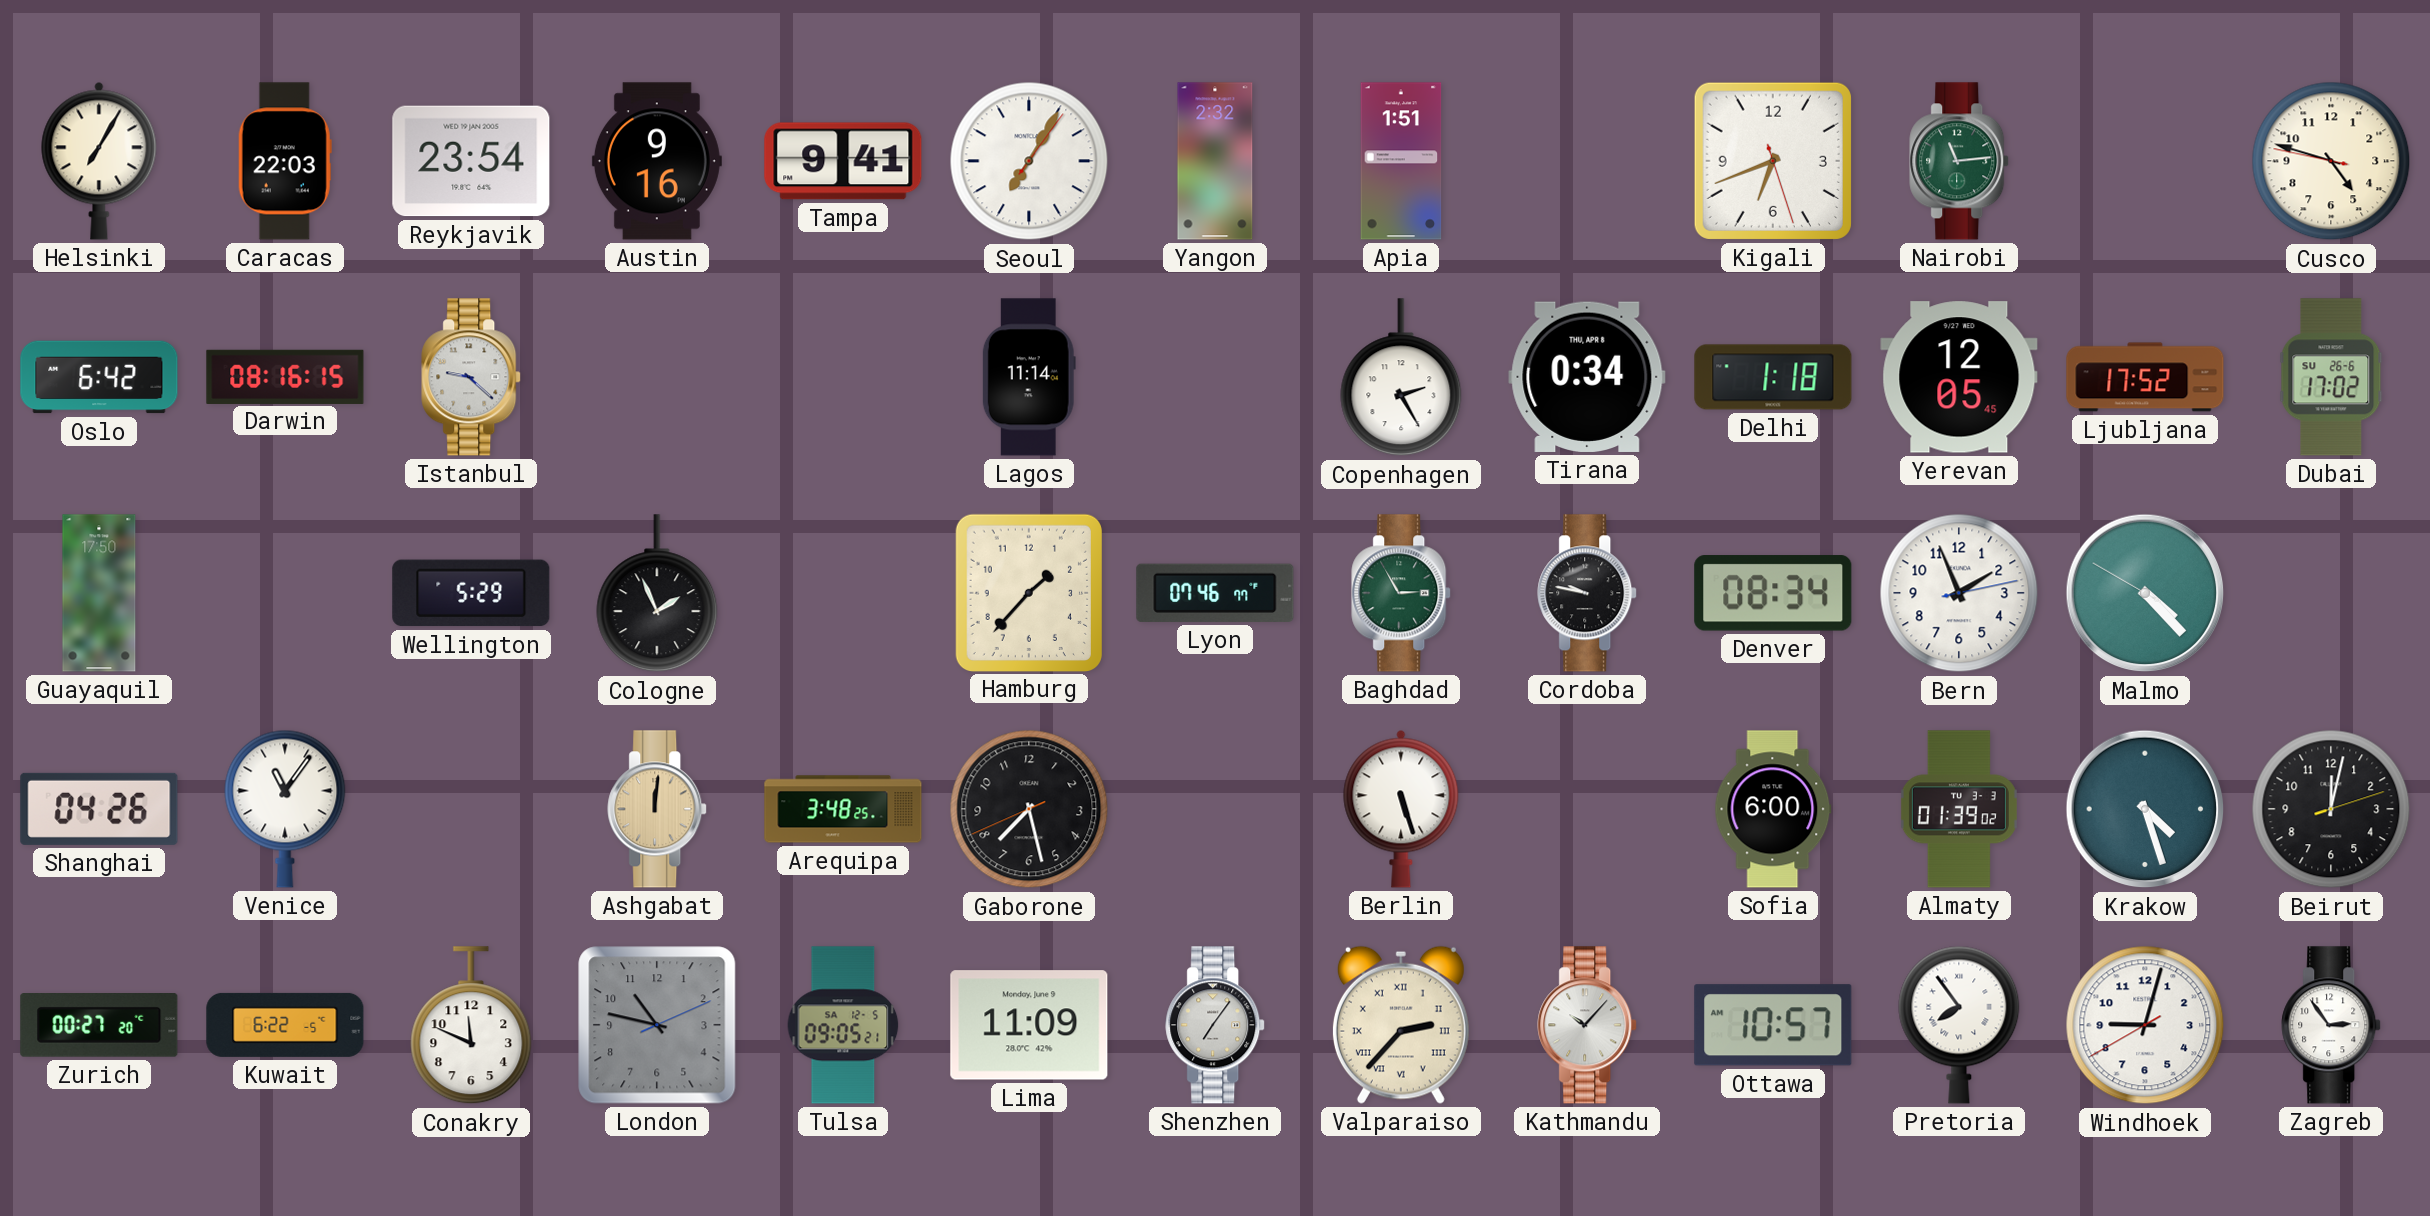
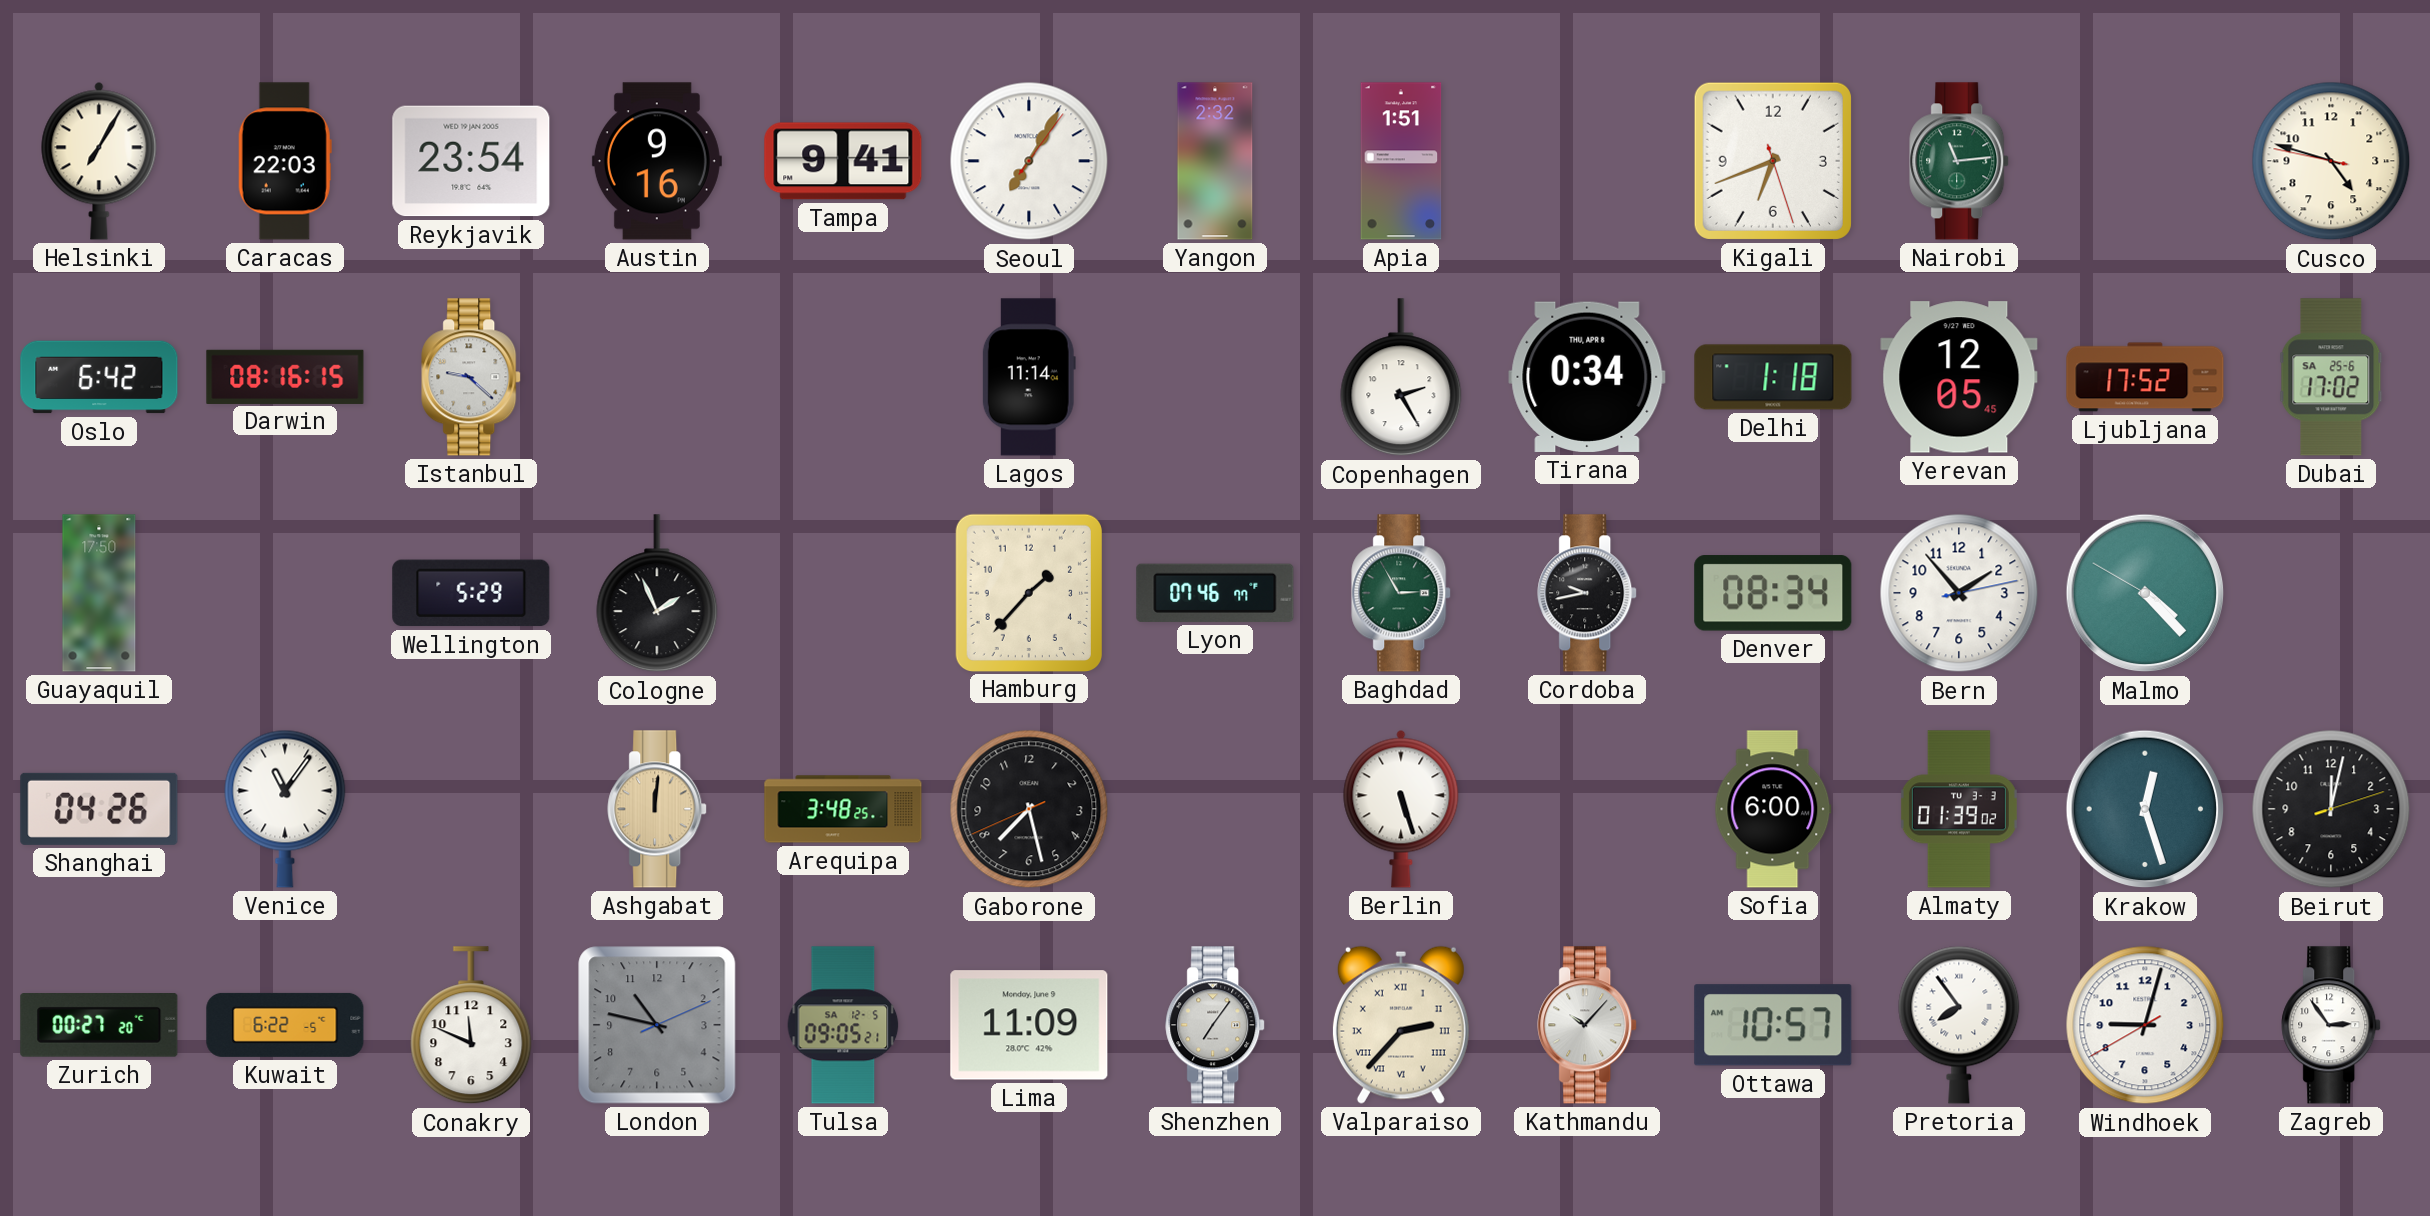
Dubai date: SU 26-6 -> SA 25-6
Cordoba: 9:47 -> 9:43
Bern: 1:56 -> 1:53
Krakow: 4:27 -> 12:27
